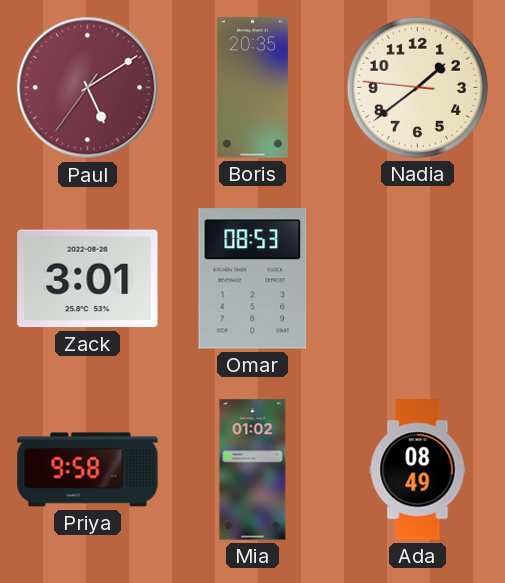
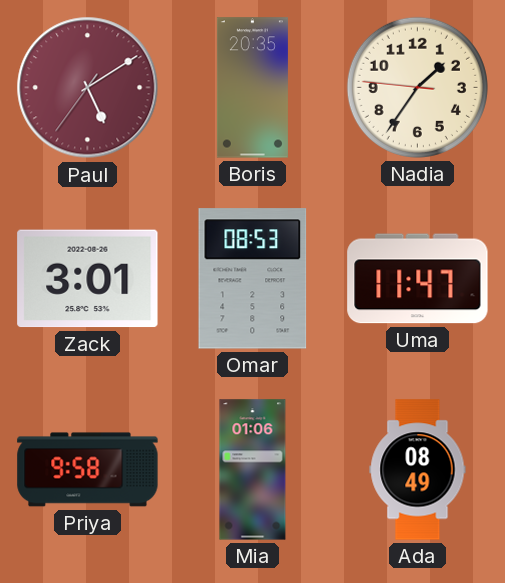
Nadia: 1:38 -> 1:35
Uma: none -> 11:47
Mia: 01:02 -> 01:06
